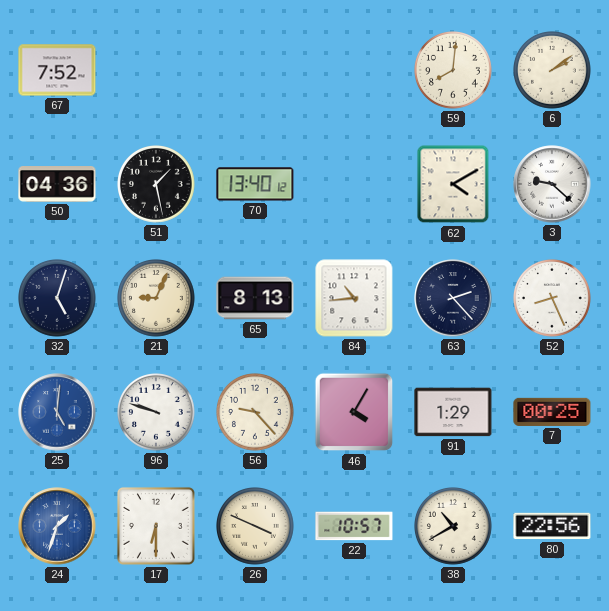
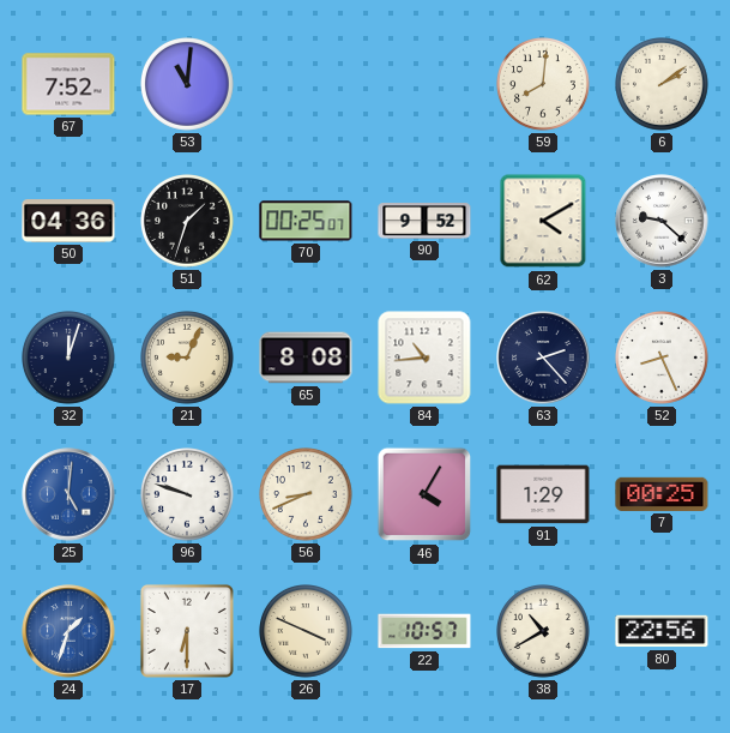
53: none -> 11:01
51: 1:28 -> 1:33
70: 13:40 -> 00:25
90: none -> 9:52
32: 5:03 -> 12:03
65: 8:13 -> 8:08
56: 9:23 -> 8:41
